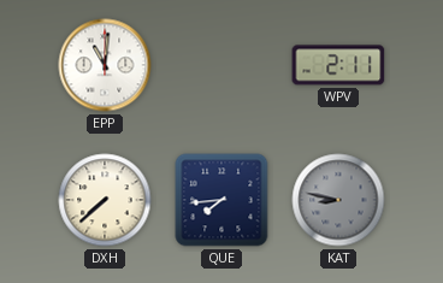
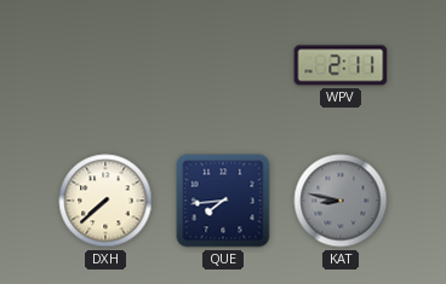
EPP: 11:01 -> none
